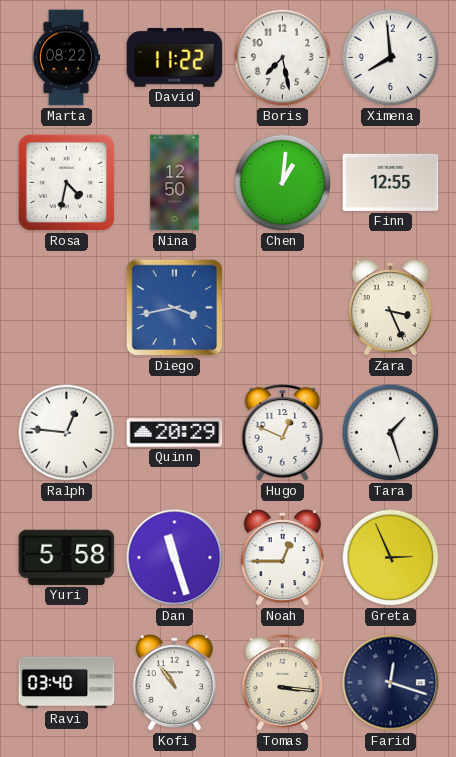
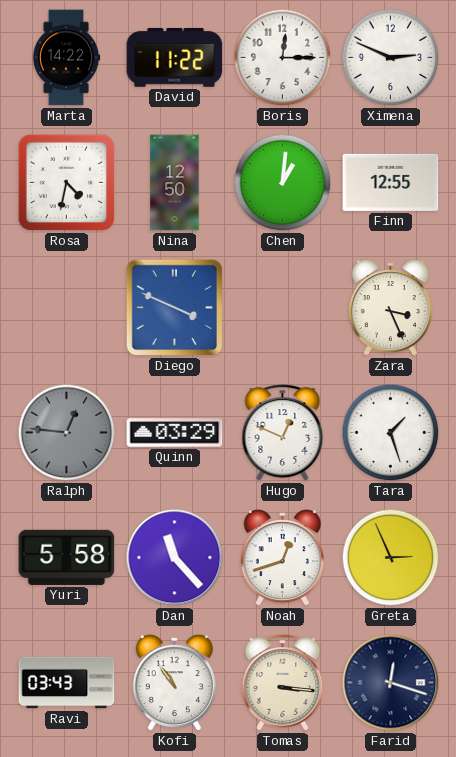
Marta: 08:22 -> 14:22
Boris: 7:28 -> 12:15
Ximena: 7:59 -> 2:49
Diego: 3:43 -> 3:49
Ralph dial: white -> grey
Quinn: 20:29 -> 03:29
Dan: 11:27 -> 11:23
Noah: 12:45 -> 12:42
Ravi: 03:40 -> 03:43
